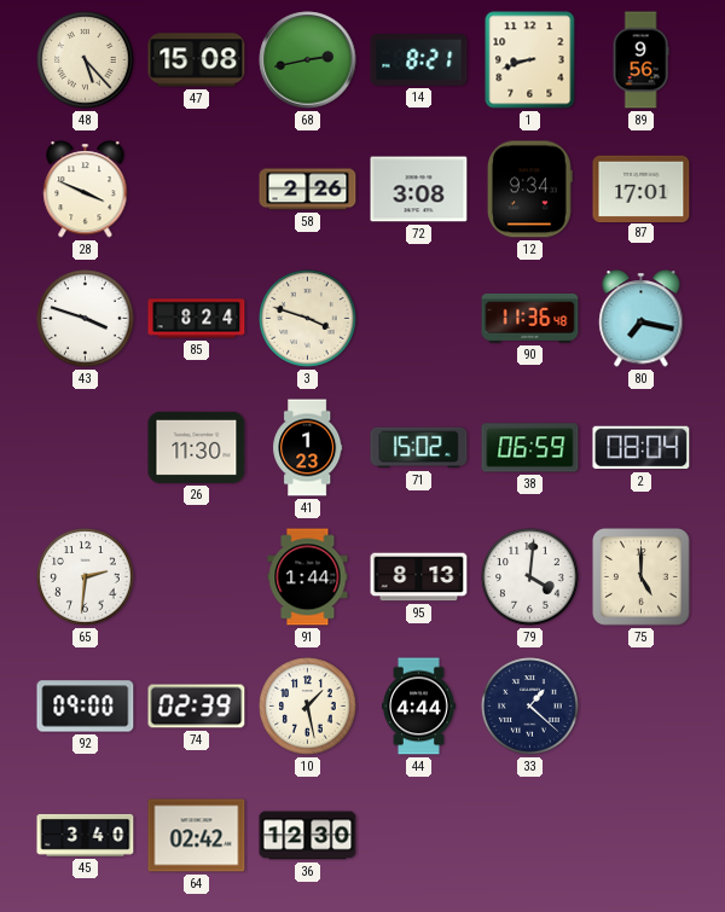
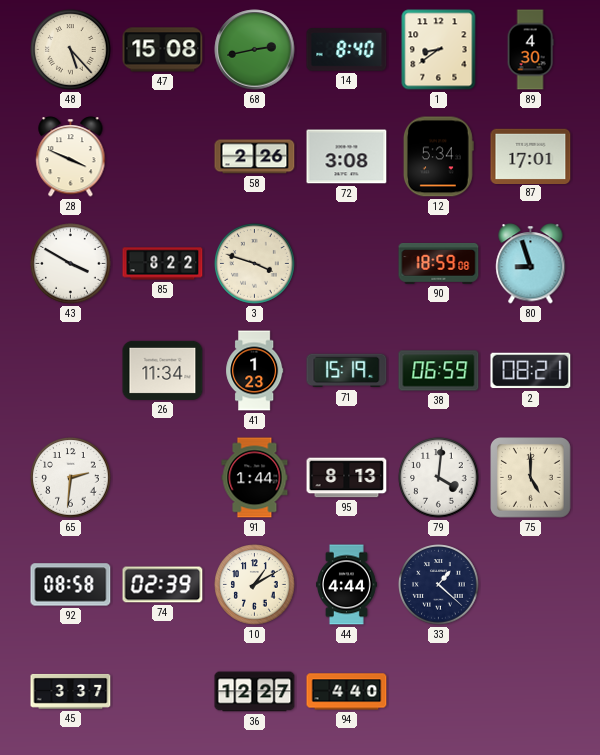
14: 8:21 -> 8:40
1: 8:42 -> 8:39
89: 9:56 -> 4:30
12: 9:34 -> 5:34
43: 3:48 -> 3:50
85: 8:24 -> 8:22
90: 11:36 -> 18:59
80: 7:17 -> 8:57
26: 11:30 -> 11:34
71: 15:02 -> 15:19
2: 08:04 -> 08:21
92: 09:00 -> 08:58
10: 1:28 -> 1:10
45: 3:40 -> 3:37
64: 02:42 -> none
36: 12:30 -> 12:27
94: none -> 4:40
